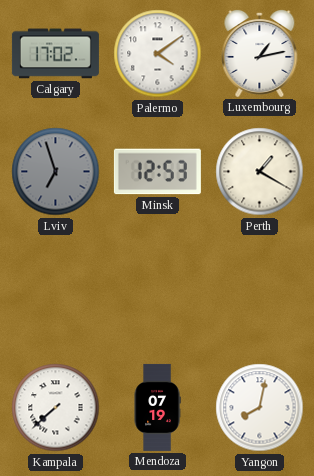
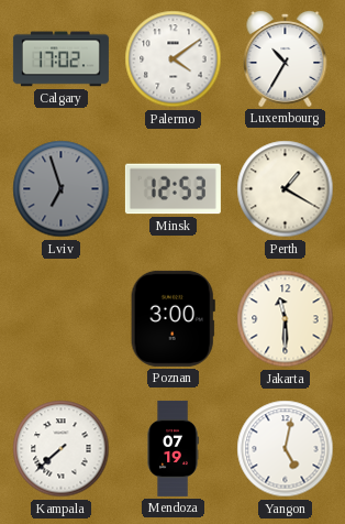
Luxembourg: 1:13 -> 10:35
Poznan: none -> 3:00
Jakarta: none -> 11:30
Yangon: 8:02 -> 5:02
